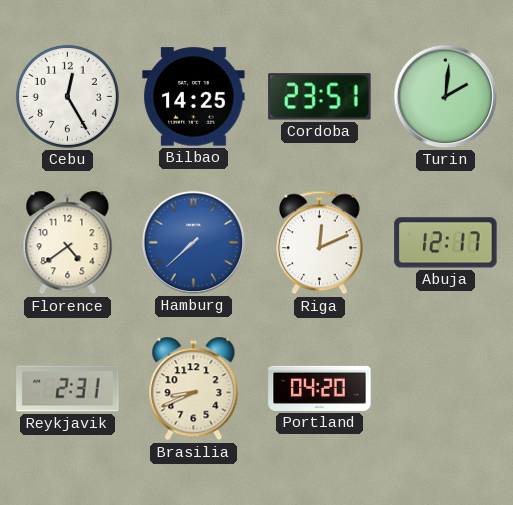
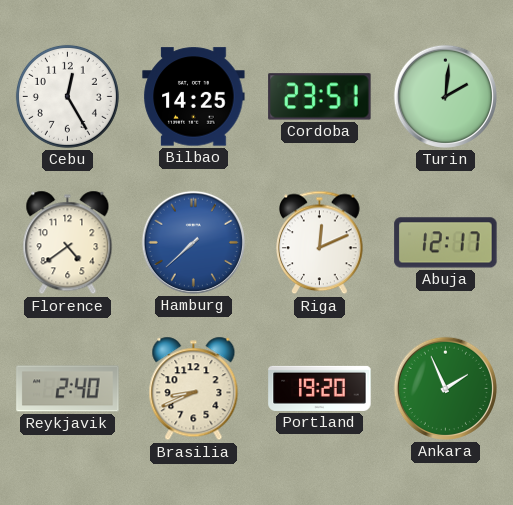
Reykjavik: 2:31 -> 2:40
Portland: 04:20 -> 19:20
Ankara: none -> 1:56
